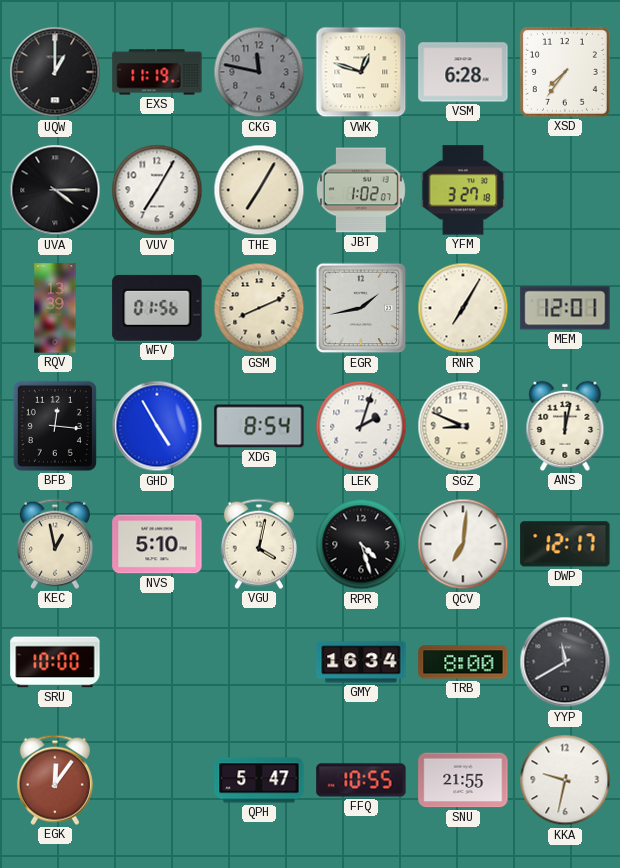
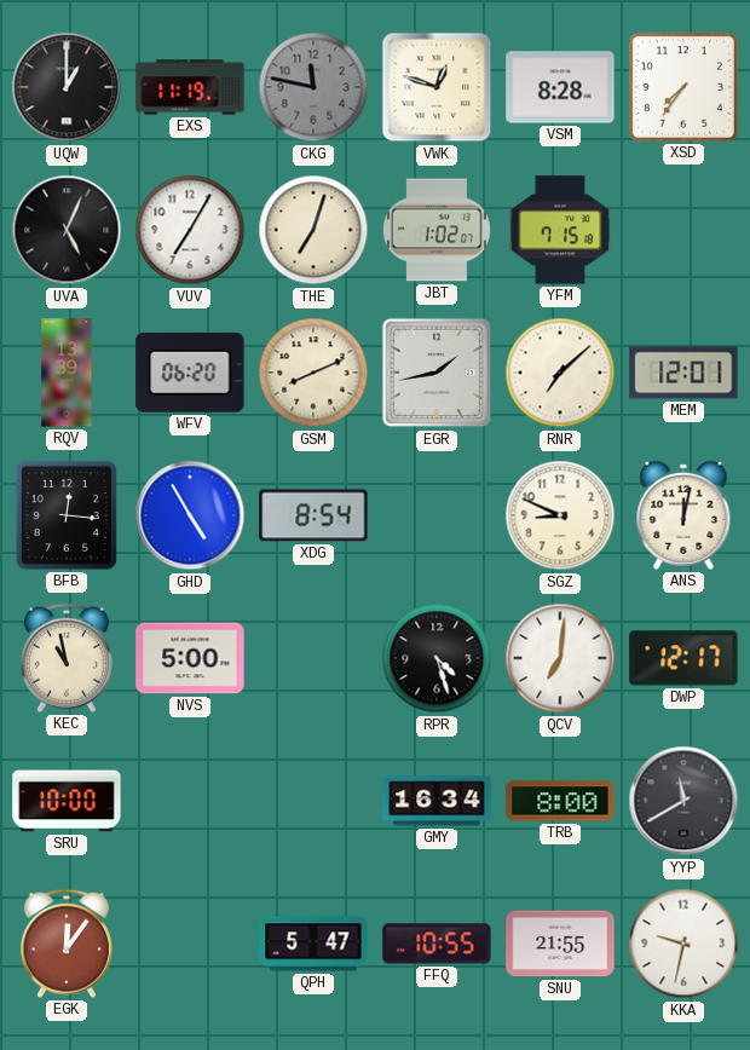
VSM: 6:28 -> 8:28
UVA: 4:15 -> 5:04
THE: 7:05 -> 7:03
YFM: 3:27 -> 7:15
WFV: 01:56 -> 06:20
RNR: 7:05 -> 7:08
LEK: 2:03 -> none
KEC: 12:58 -> 10:58
NVS: 5:10 -> 5:00
VGU: 4:02 -> none
